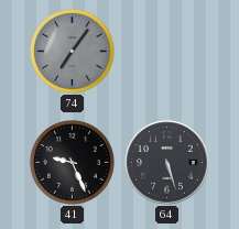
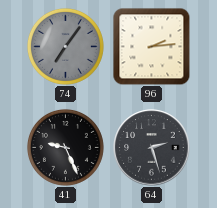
96: none -> 2:14
64: 5:27 -> 2:27
